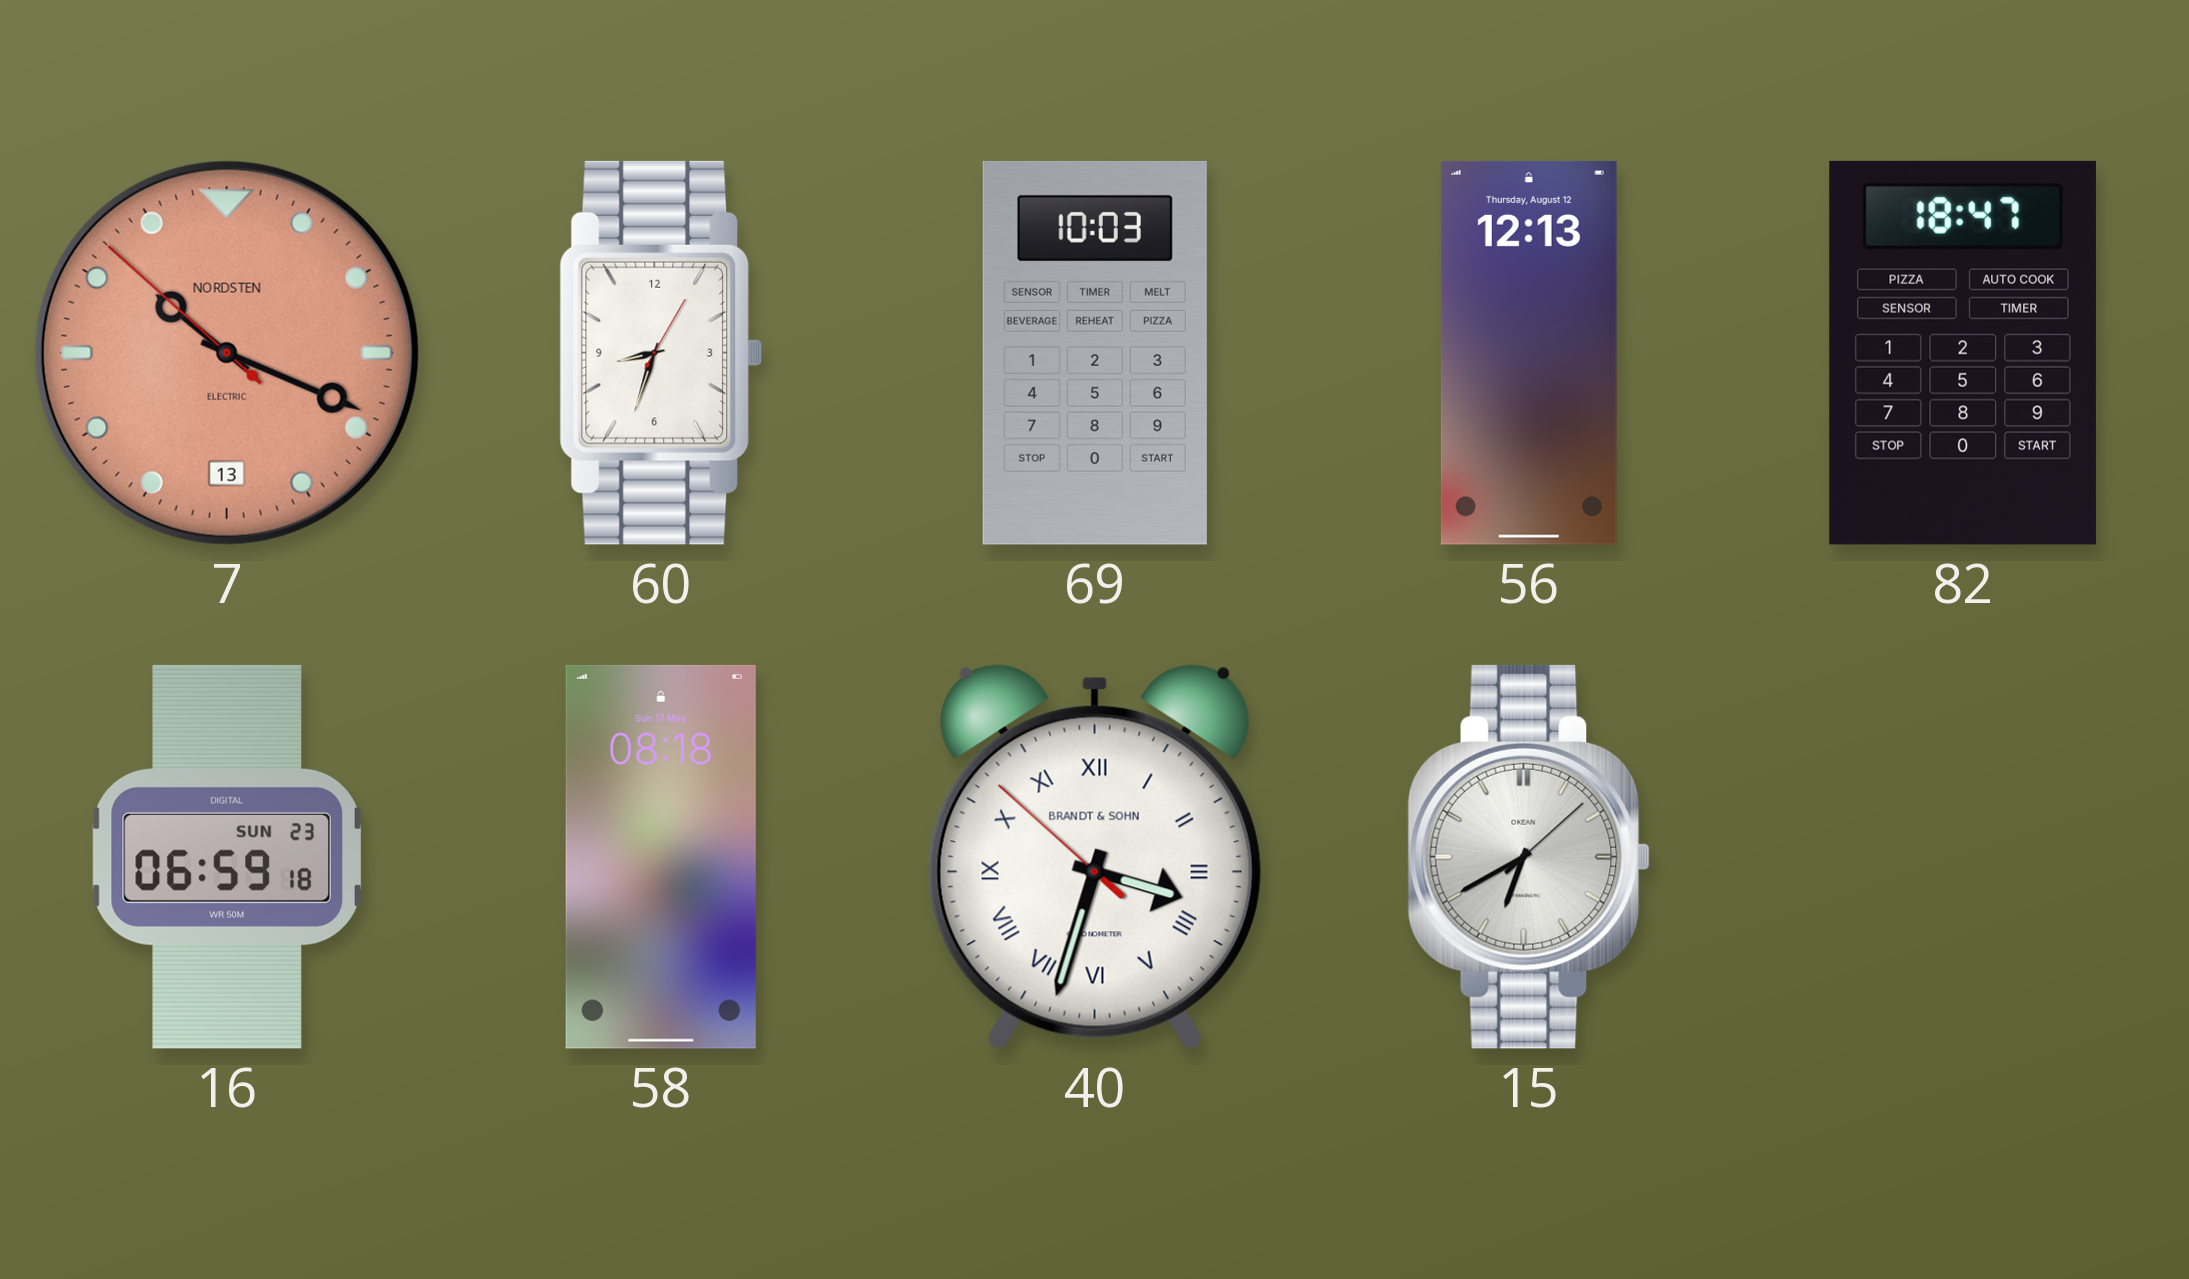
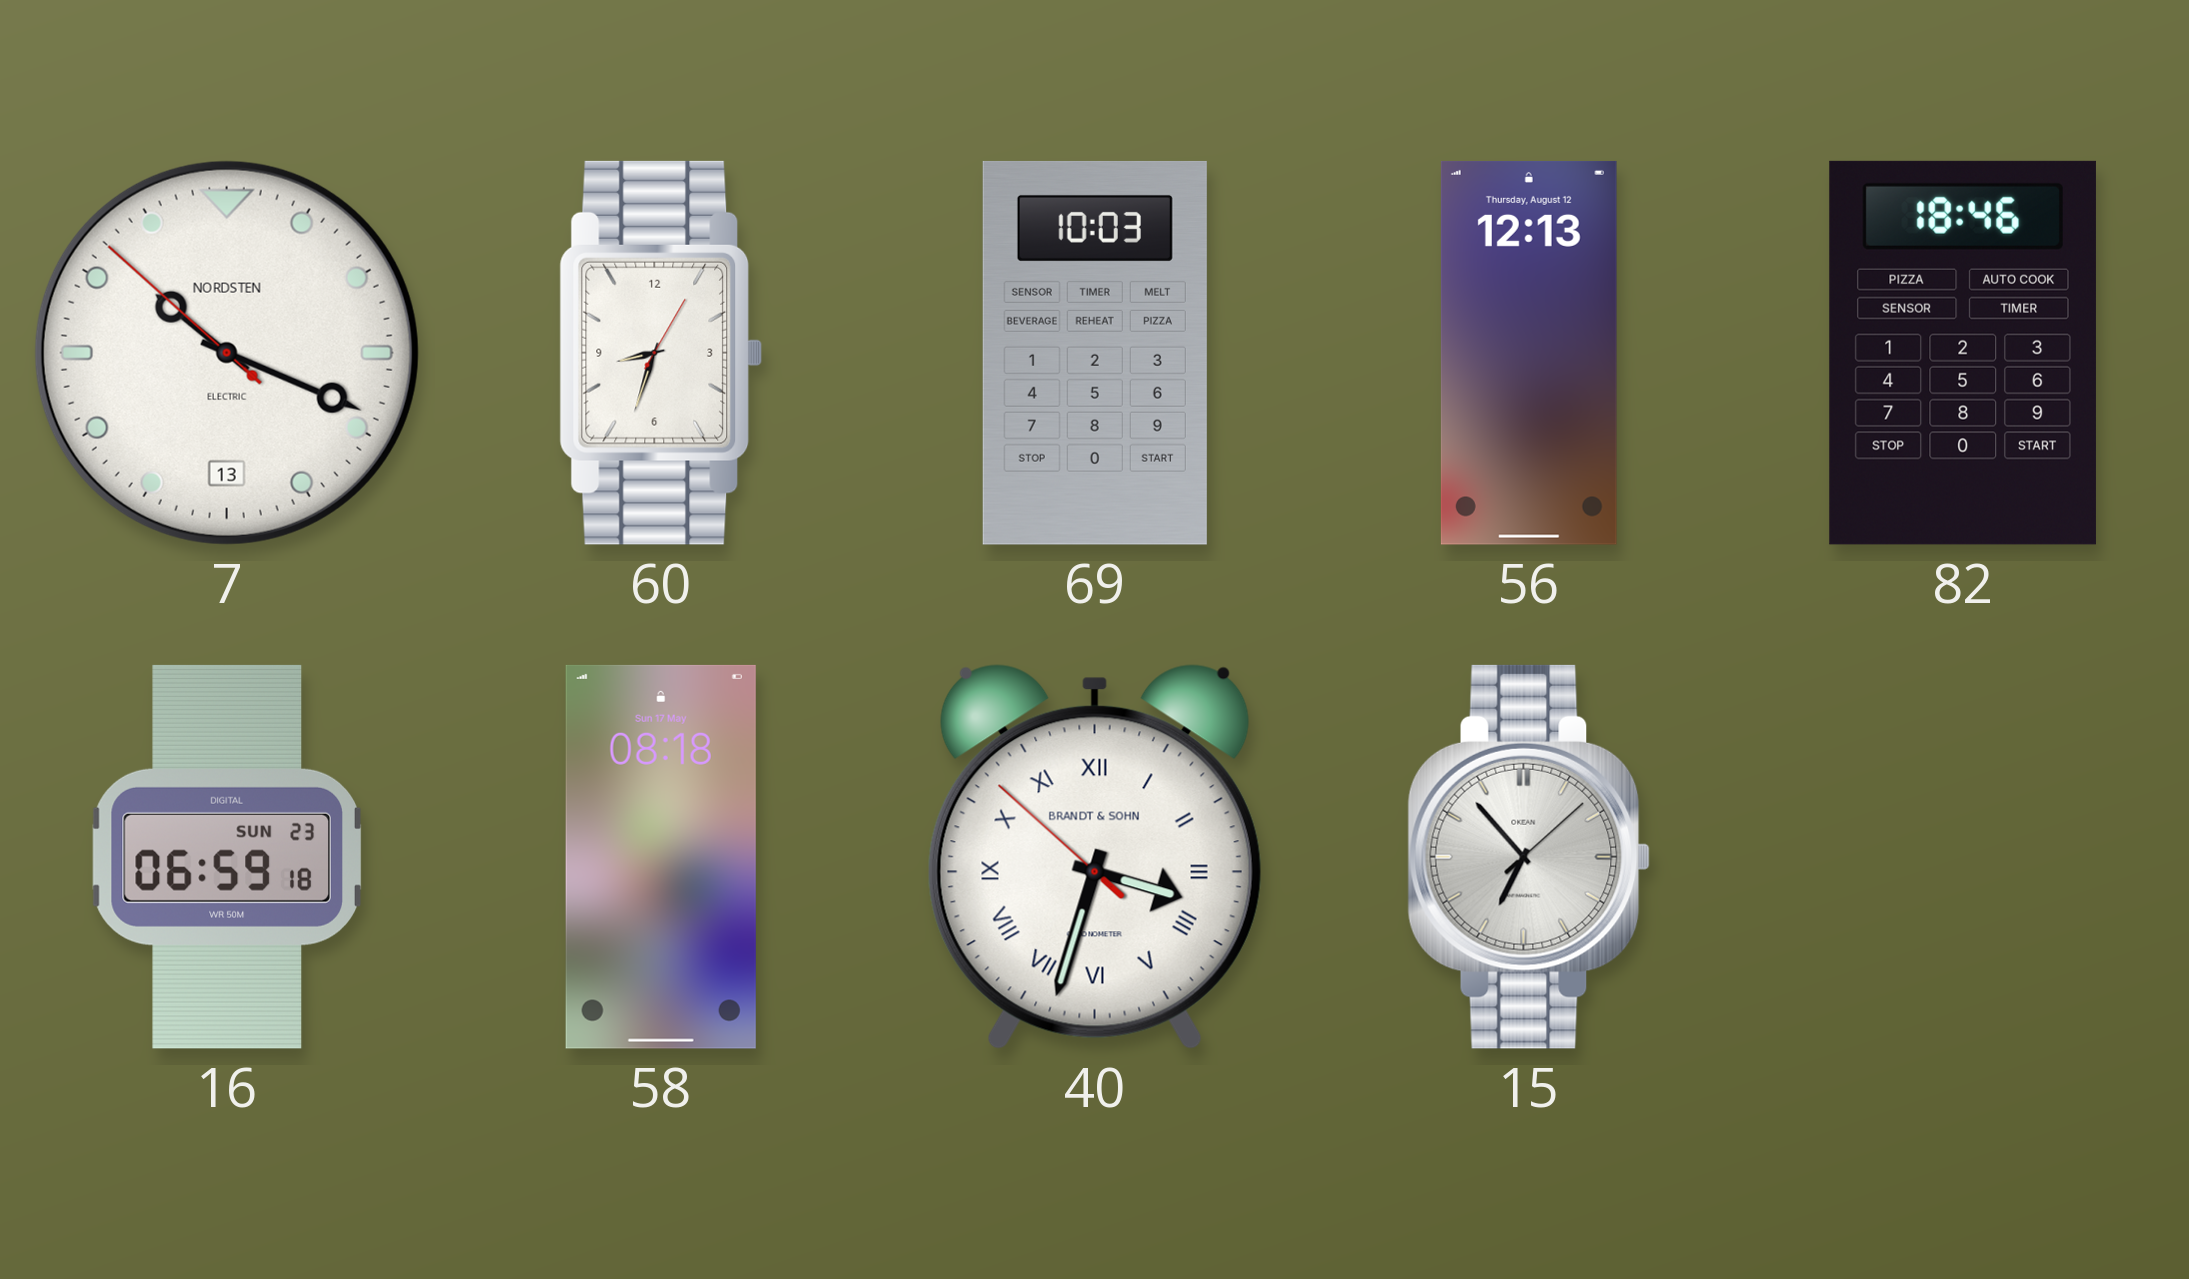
7 dial: salmon -> white
82: 18:47 -> 18:46
15: 6:40 -> 6:53
